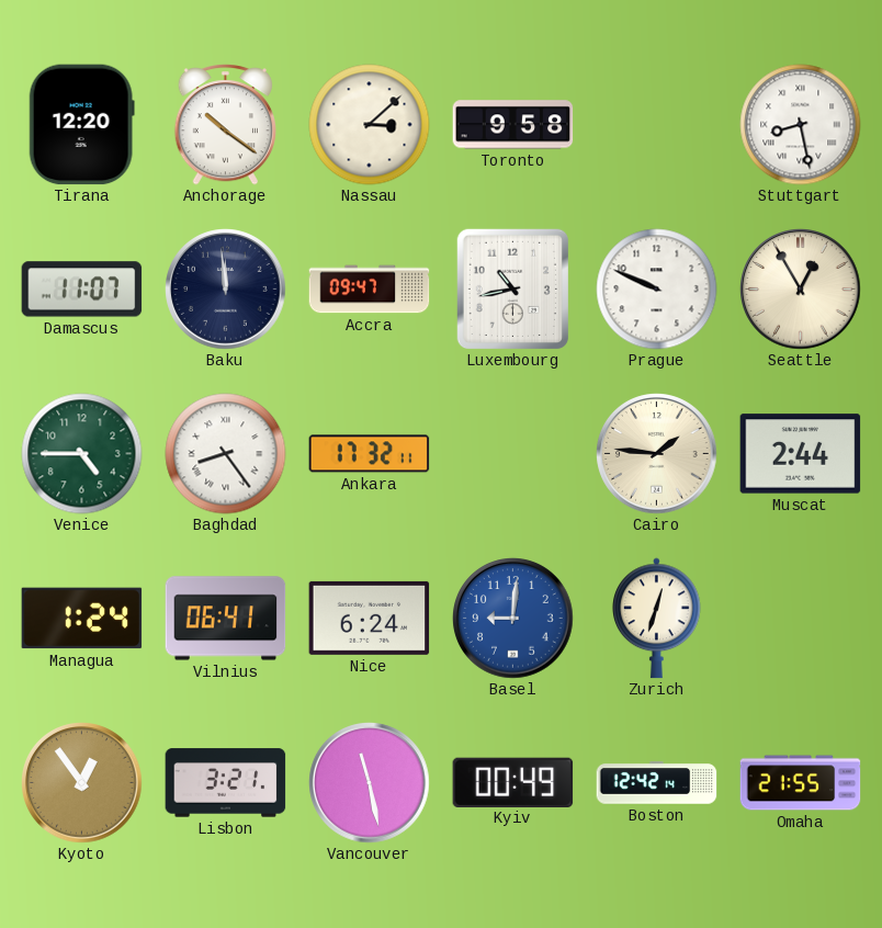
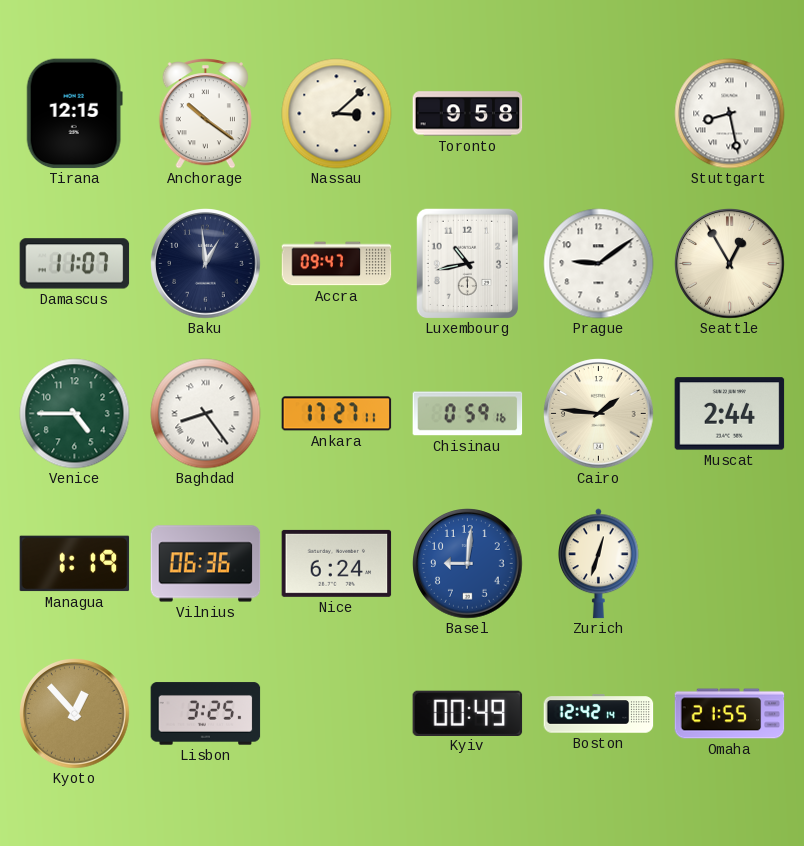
Tirana: 12:20 -> 12:15
Baku: 11:59 -> 12:59
Prague: 9:49 -> 9:09
Ankara: 17:32 -> 17:27
Chisinau: none -> 0:59
Managua: 1:24 -> 1:19
Vilnius: 06:41 -> 06:36
Kyoto: 12:54 -> 12:53
Lisbon: 3:21 -> 3:25
Vancouver: 11:28 -> none
